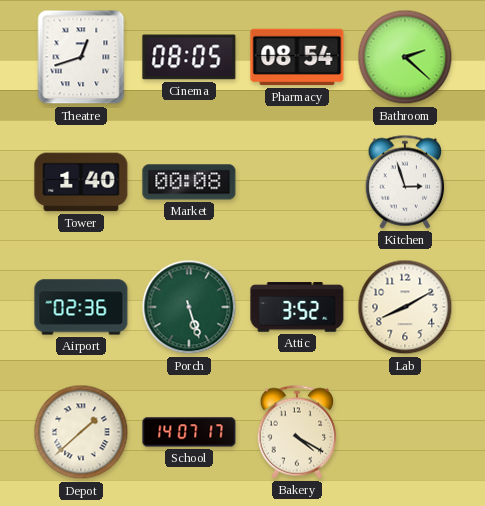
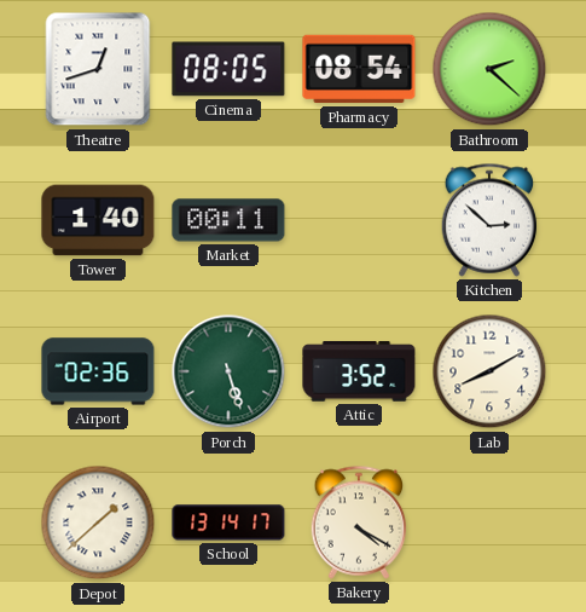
Market: 00:08 -> 00:11
Kitchen: 2:57 -> 2:52
School: 14:07 -> 13:14
